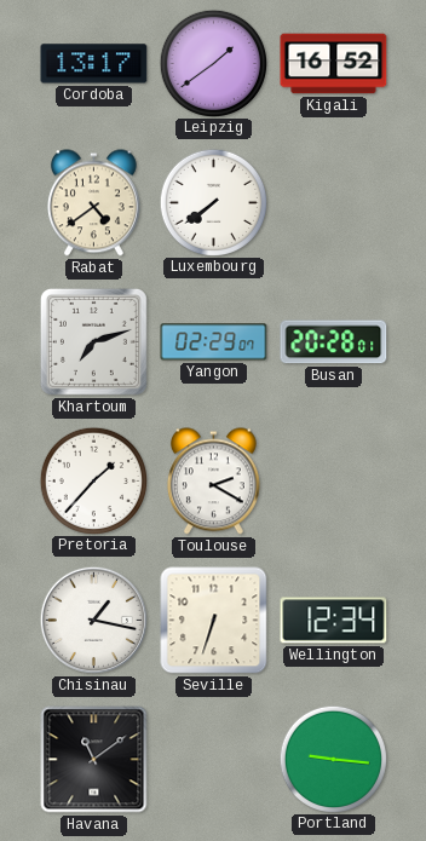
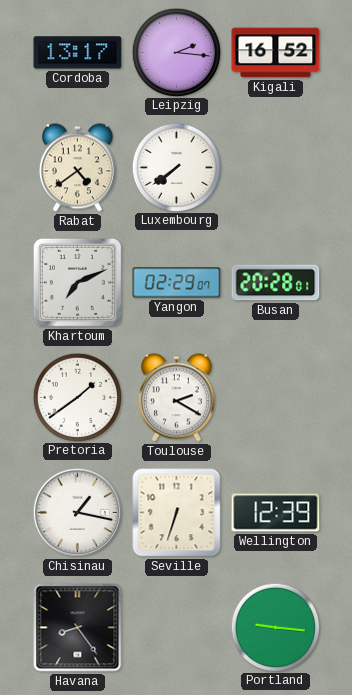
Leipzig: 1:39 -> 2:16
Khartoum: 7:12 -> 7:11
Pretoria: 1:37 -> 1:39
Wellington: 12:34 -> 12:39
Havana: 11:09 -> 8:24
